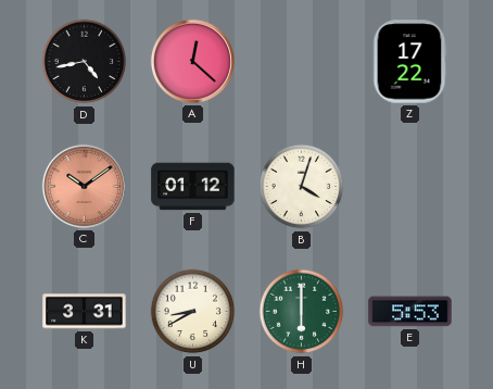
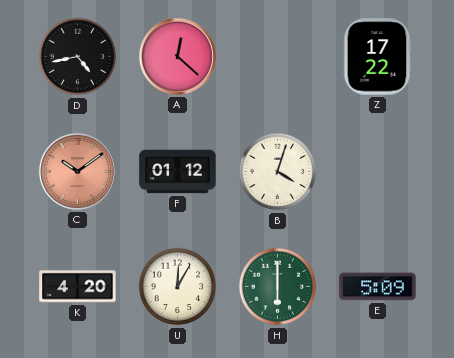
K: 3:31 -> 4:20
U: 8:40 -> 12:05
E: 5:53 -> 5:09
